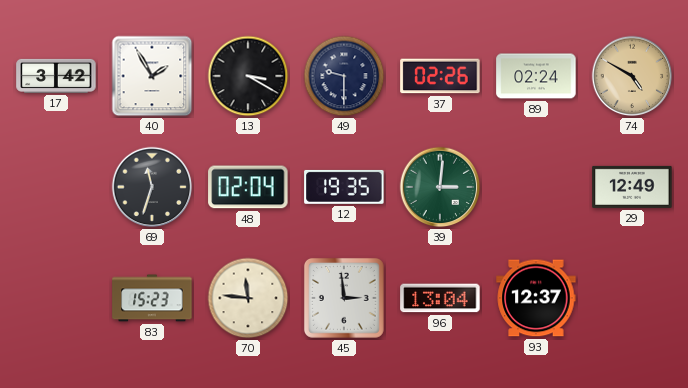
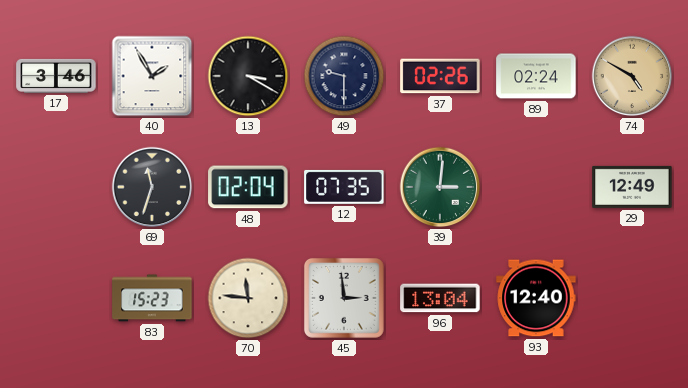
17: 3:42 -> 3:46
12: 19:35 -> 07:35
93: 12:37 -> 12:40
